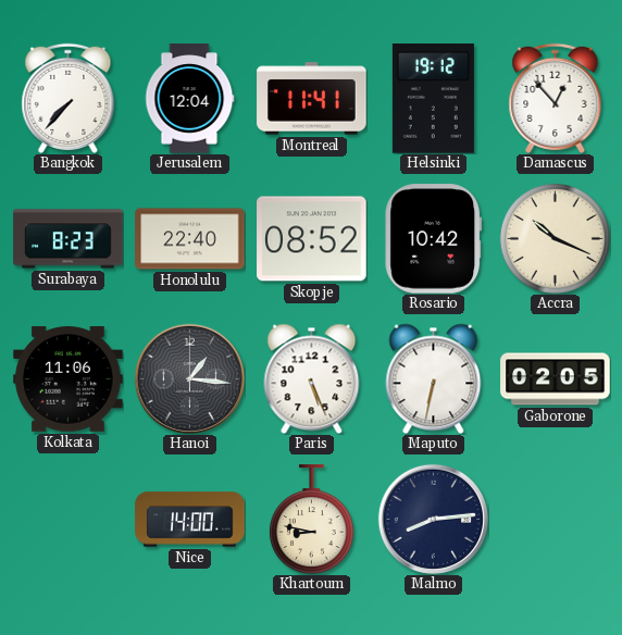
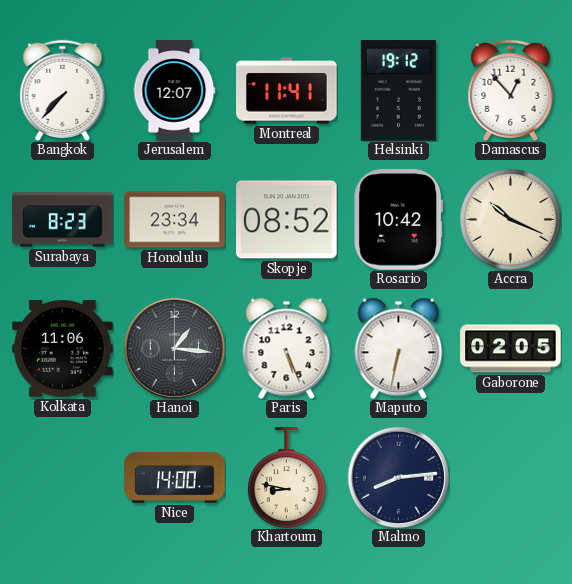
Jerusalem: 12:04 -> 12:07
Honolulu: 22:40 -> 23:34
